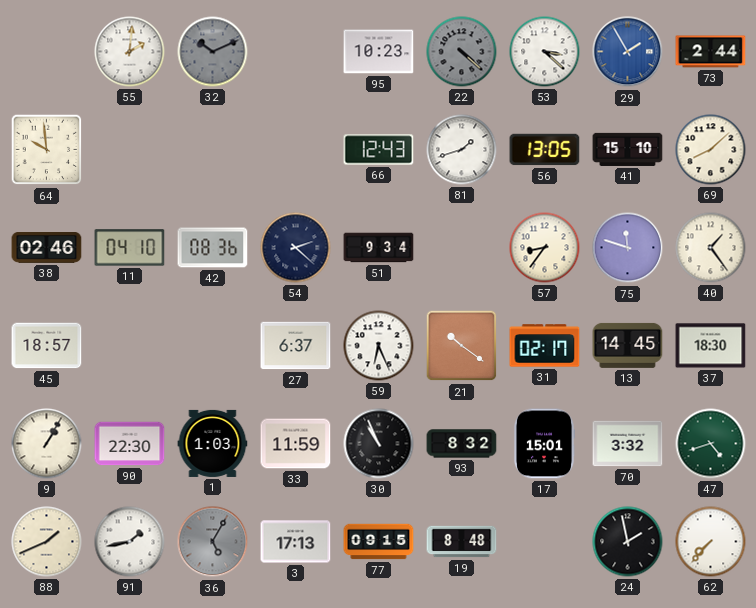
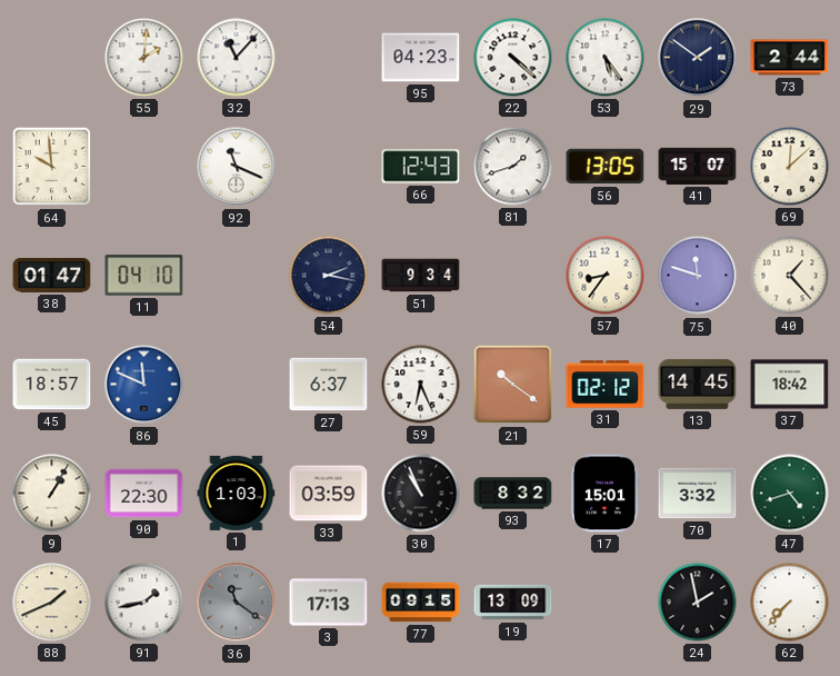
32: 10:11 -> 11:07
32 dial: grey -> white
95: 10:23 -> 04:23
22 dial: grey -> white
53: 3:22 -> 5:24
29: 1:55 -> 1:51
29 dial: blue -> navy
92: none -> 11:19
41: 15:10 -> 15:07
69: 8:08 -> 12:08
38: 02:46 -> 01:47
42: 08:36 -> none
54: 2:22 -> 2:17
40: 1:24 -> 1:23
86: none -> 11:49
31: 02:17 -> 02:12
37: 18:30 -> 18:42
33: 11:59 -> 03:59
36: 5:05 -> 11:21
19: 8:48 -> 13:09
